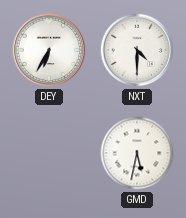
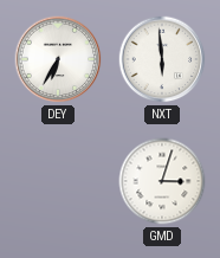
NXT: 4:30 -> 5:59
GMD: 5:32 -> 3:03
